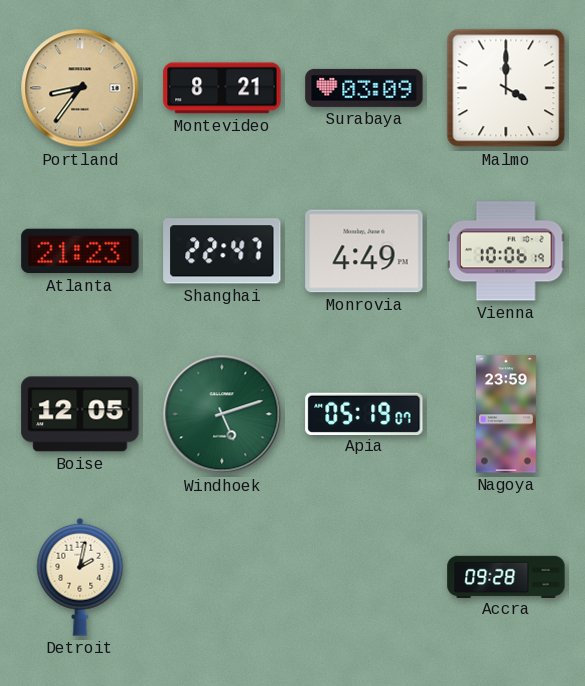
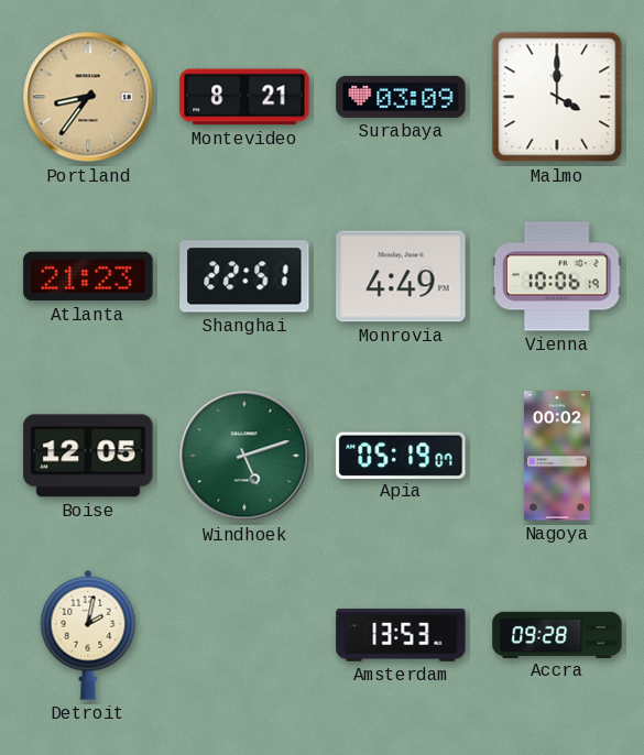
Shanghai: 22:47 -> 22:51
Nagoya: 23:59 -> 00:02
Amsterdam: none -> 13:53
